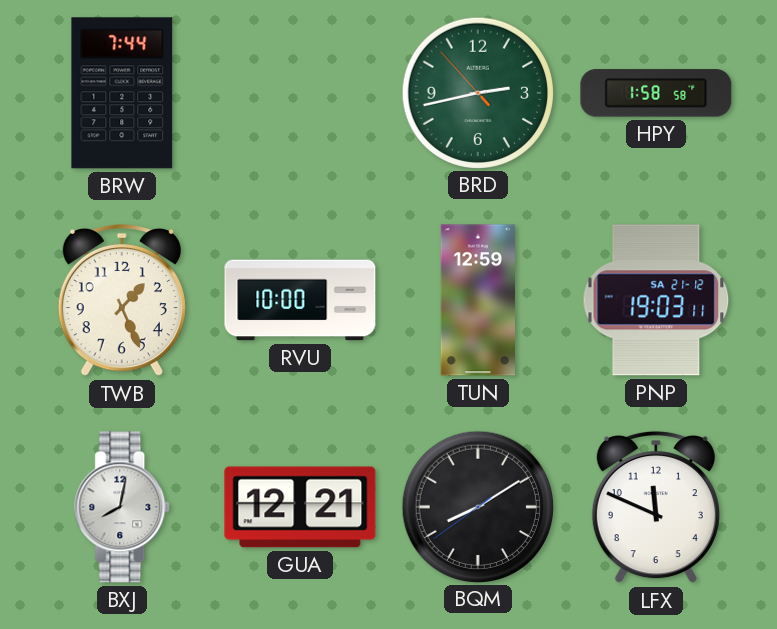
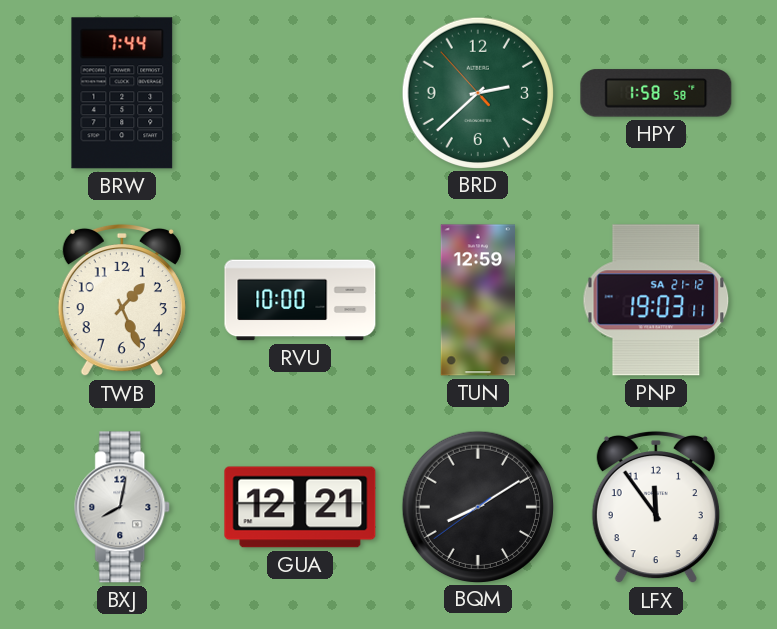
BRD: 2:42 -> 2:37
LFX: 11:49 -> 11:54
